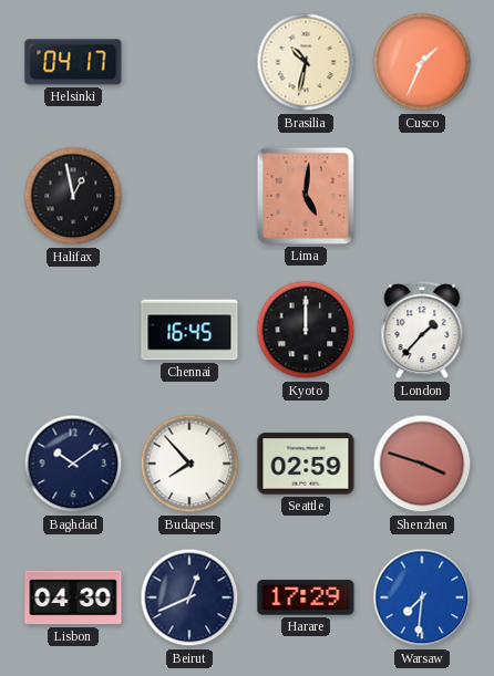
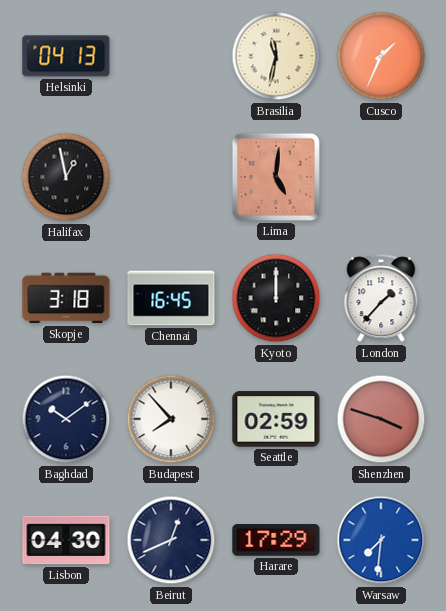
Helsinki: 04:17 -> 04:13
Brasilia: 10:32 -> 11:32
Skopje: none -> 3:18
